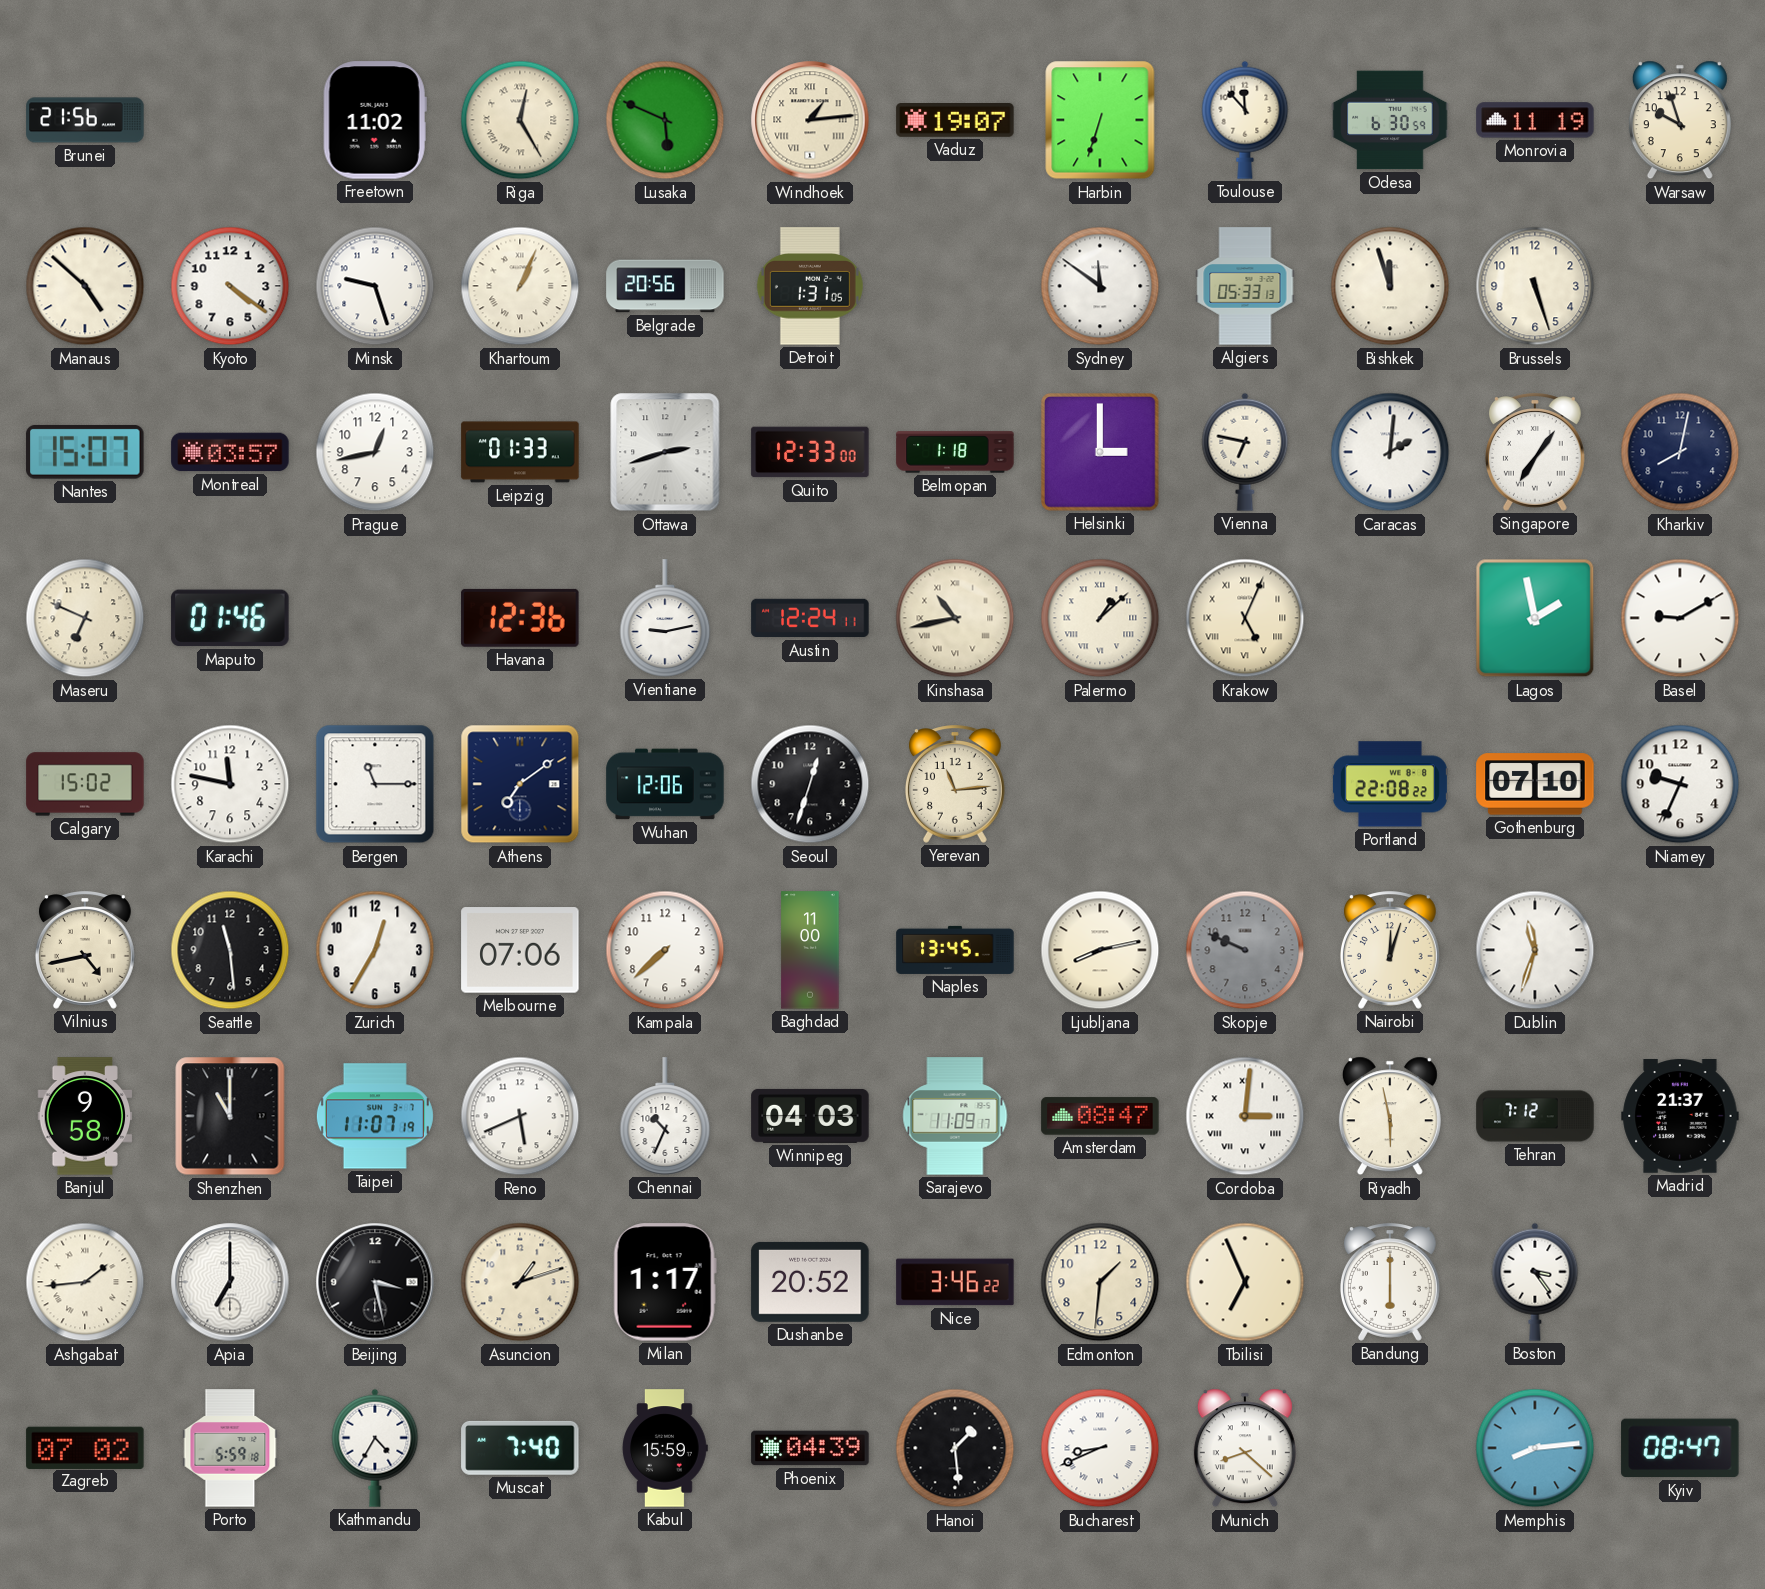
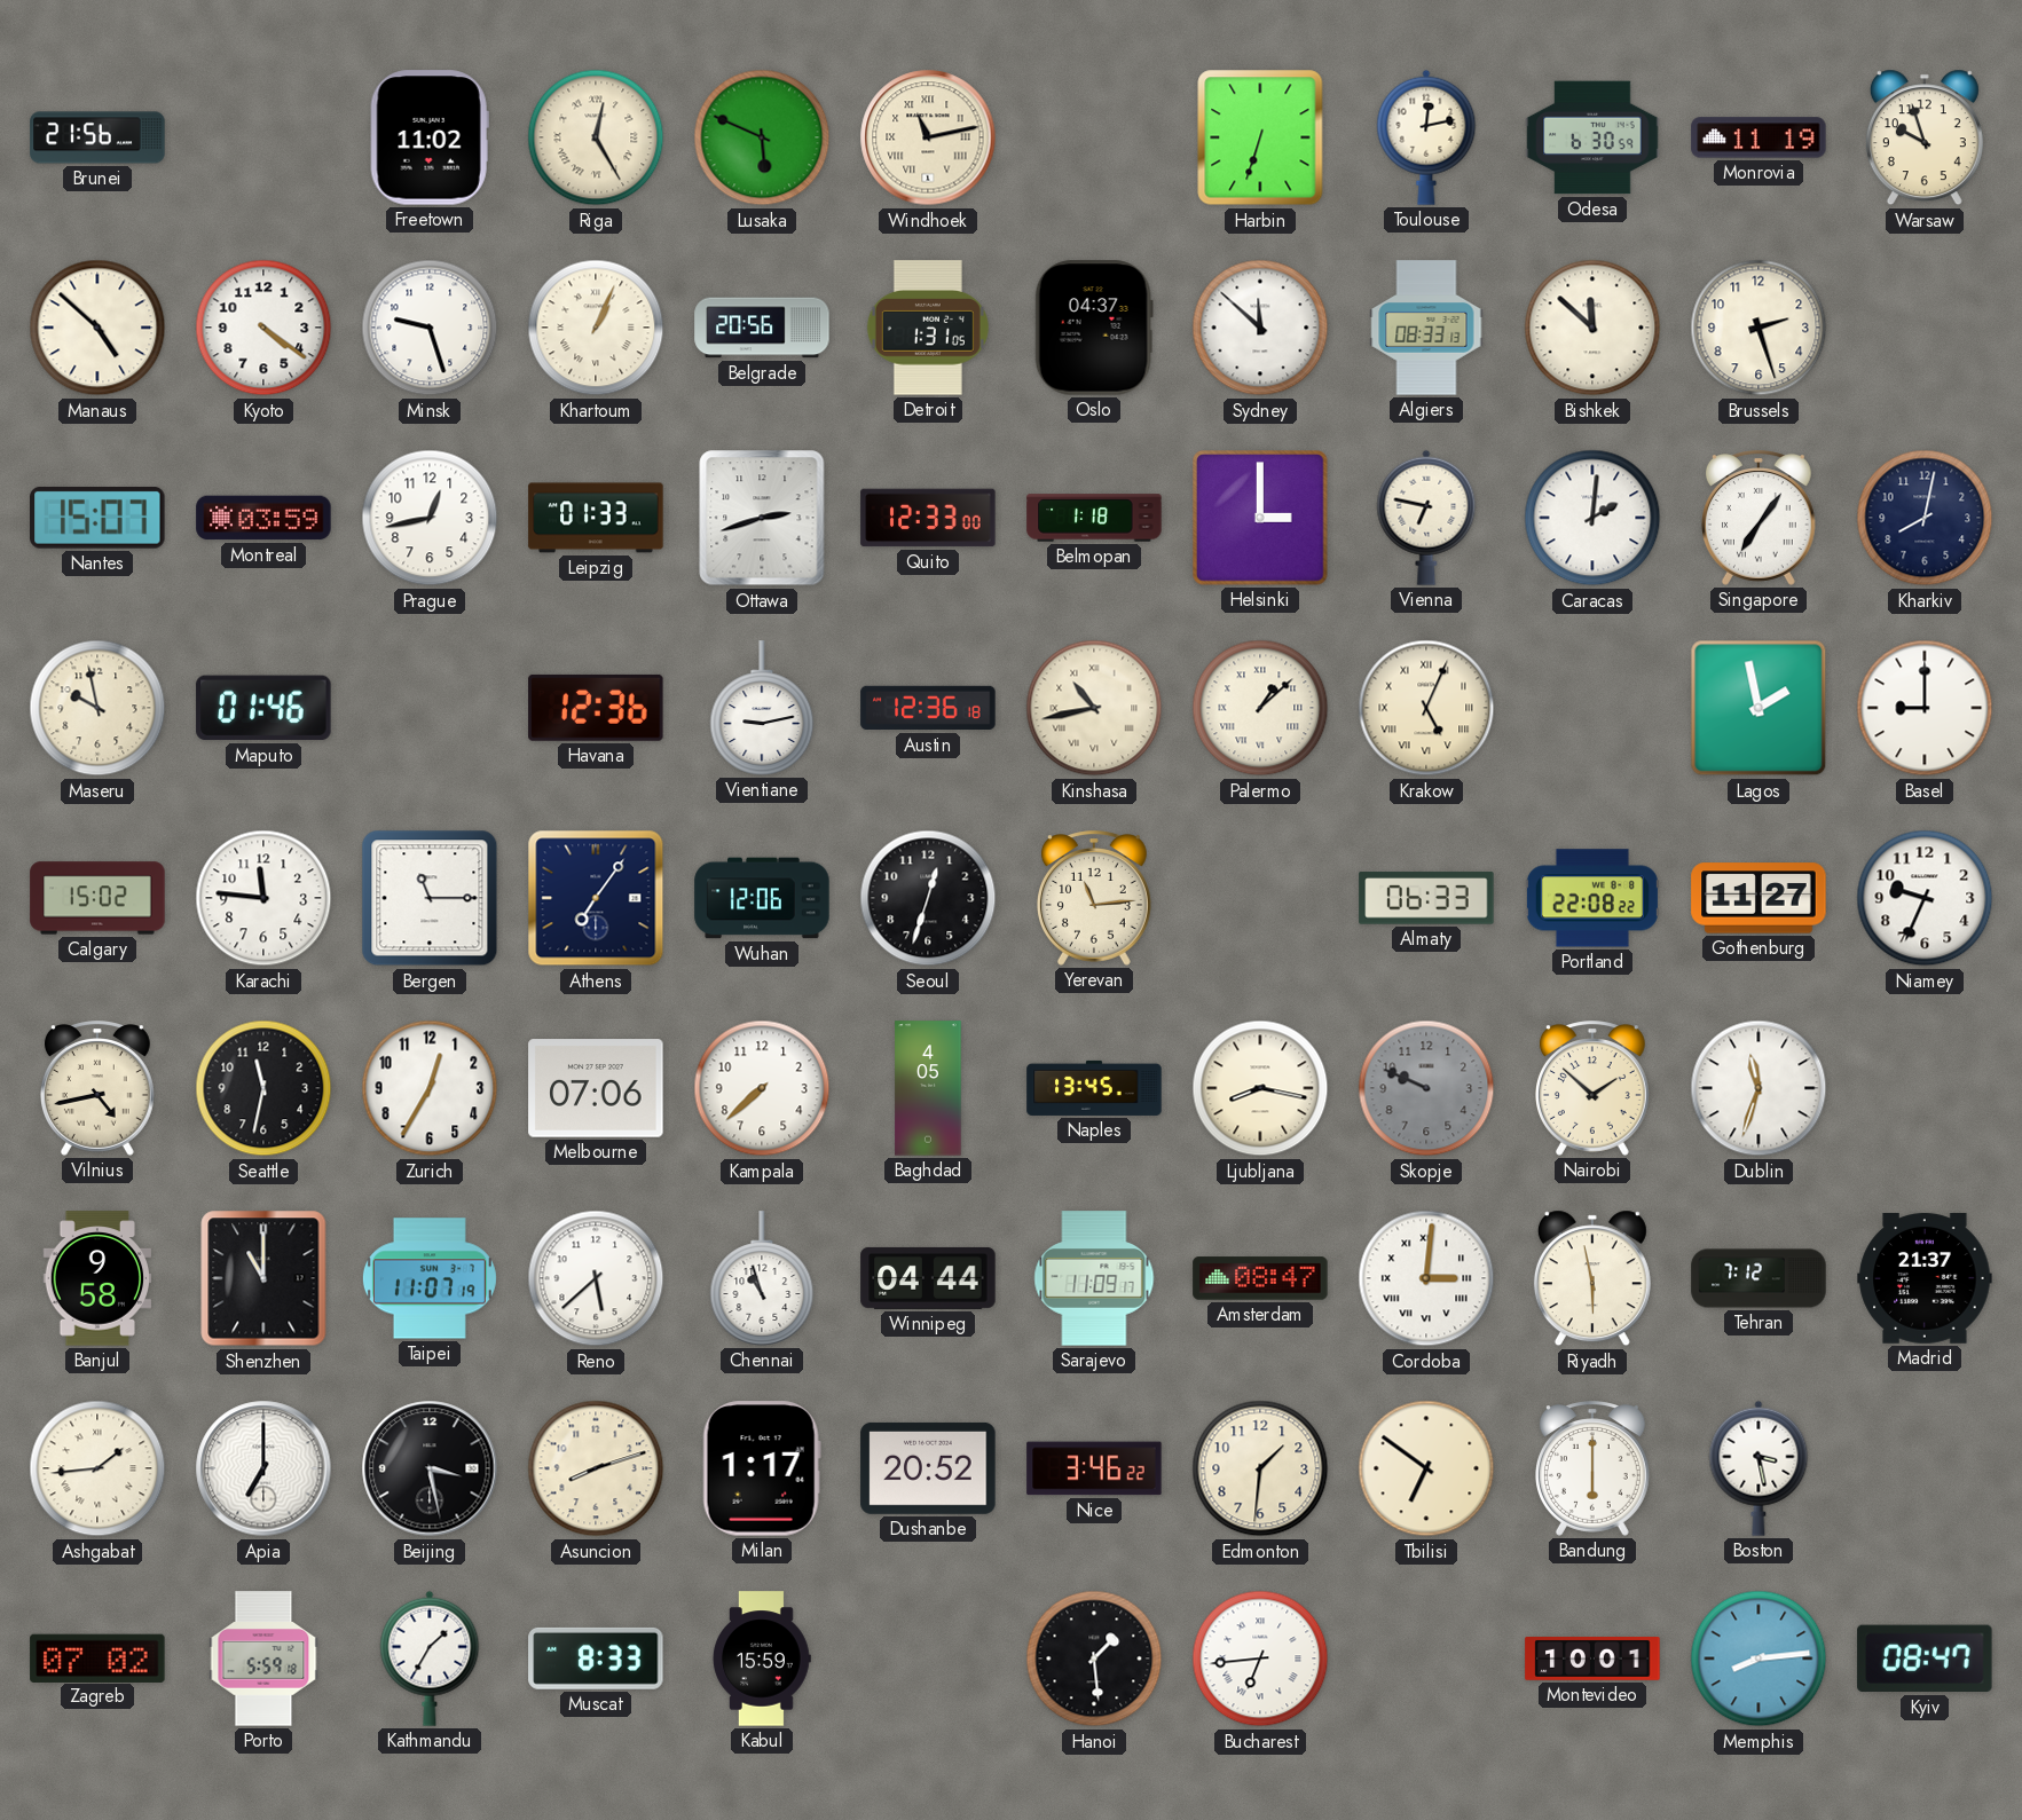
Windhoek: 1:14 -> 11:13
Vaduz: 19:07 -> none
Toulouse: 11:53 -> 12:13
Oslo: none -> 04:37
Sydney: 11:51 -> 11:52
Algiers: 05:33 -> 08:33
Bishkek: 11:57 -> 11:52
Brussels: 5:27 -> 2:27
Montreal: 03:57 -> 03:59
Maseru: 6:49 -> 9:58
Austin: 12:24 -> 12:36
Basel: 9:10 -> 9:00
Karachi: 11:47 -> 11:46
Athens: 7:09 -> 7:06
Almaty: none -> 06:33
Gothenburg: 07:10 -> 11:27
Seattle: 11:29 -> 11:32
Baghdad: 11:00 -> 4:05
Ljubljana: 8:13 -> 8:17
Nairobi: 12:03 -> 1:52
Reno: 5:41 -> 5:38
Chennai: 10:34 -> 10:57
Winnipeg: 04:03 -> 04:44
Asuncion: 1:12 -> 8:12
Tbilisi: 6:56 -> 6:51
Boston: 3:24 -> 3:28
Kathmandu: 4:35 -> 1:35
Muscat: 7:40 -> 8:33
Phoenix: 04:39 -> none
Bucharest: 8:41 -> 6:44
Munich: 8:22 -> none
Montevideo: none -> 10:01
